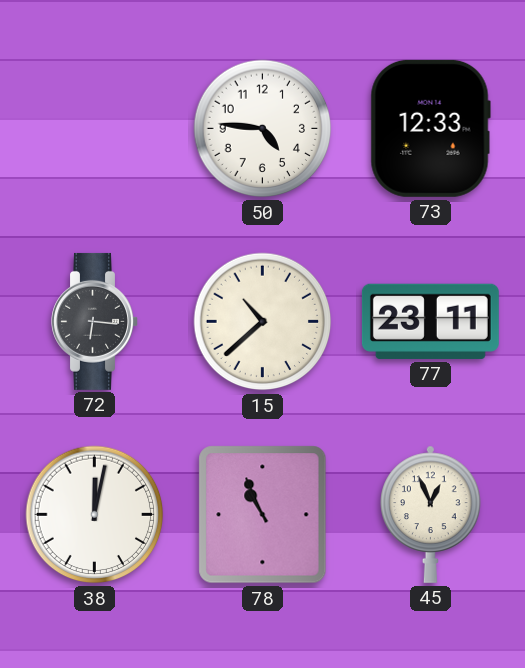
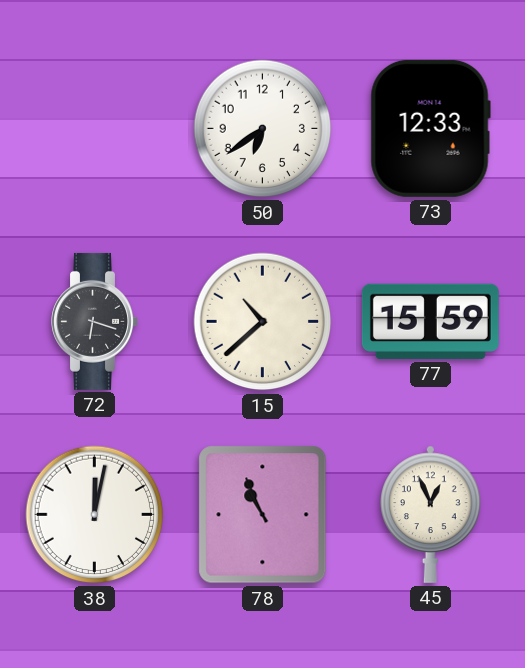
50: 4:46 -> 6:39
72: 6:16 -> 6:18
77: 23:11 -> 15:59
